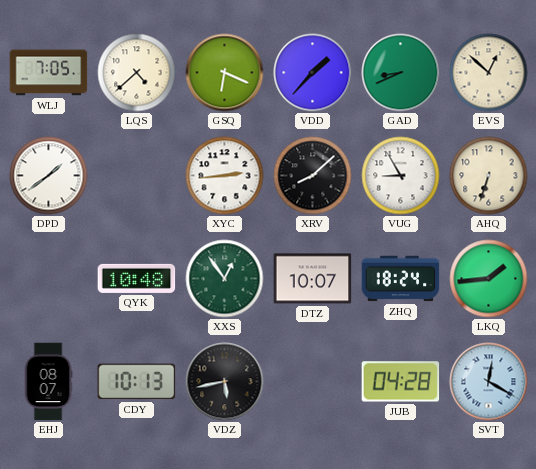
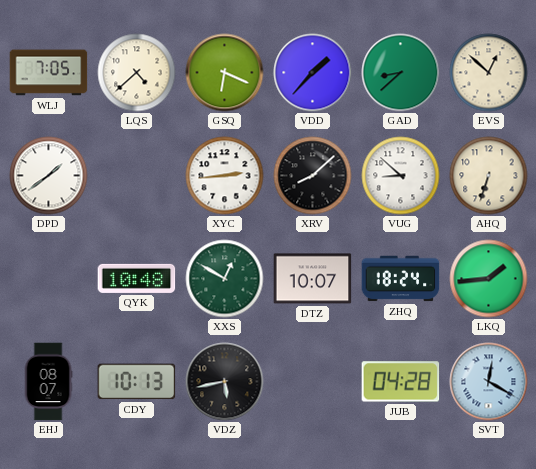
GAD: 8:41 -> 8:38
VUG: 8:55 -> 8:52
XXS: 12:54 -> 12:50
